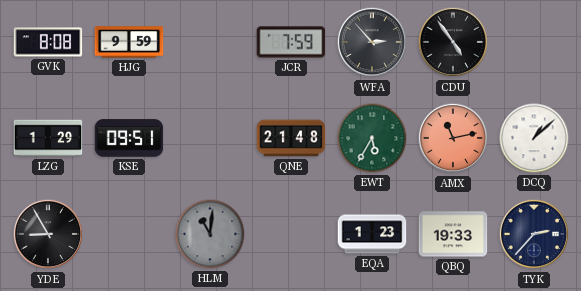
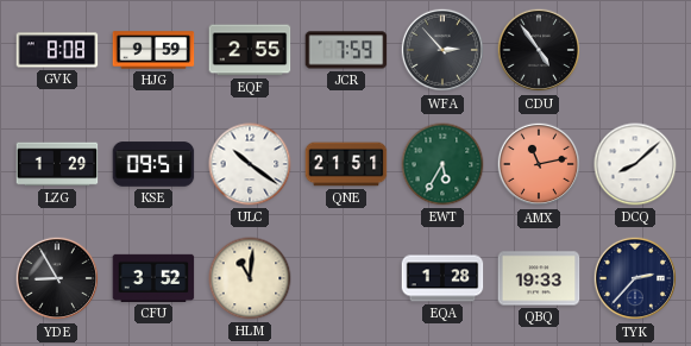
EQF: none -> 2:55
ULC: none -> 10:21
QNE: 21:48 -> 21:51
DCQ: 1:08 -> 8:08
CFU: none -> 3:52
HLM dial: grey -> cream
EQA: 1:23 -> 1:28
